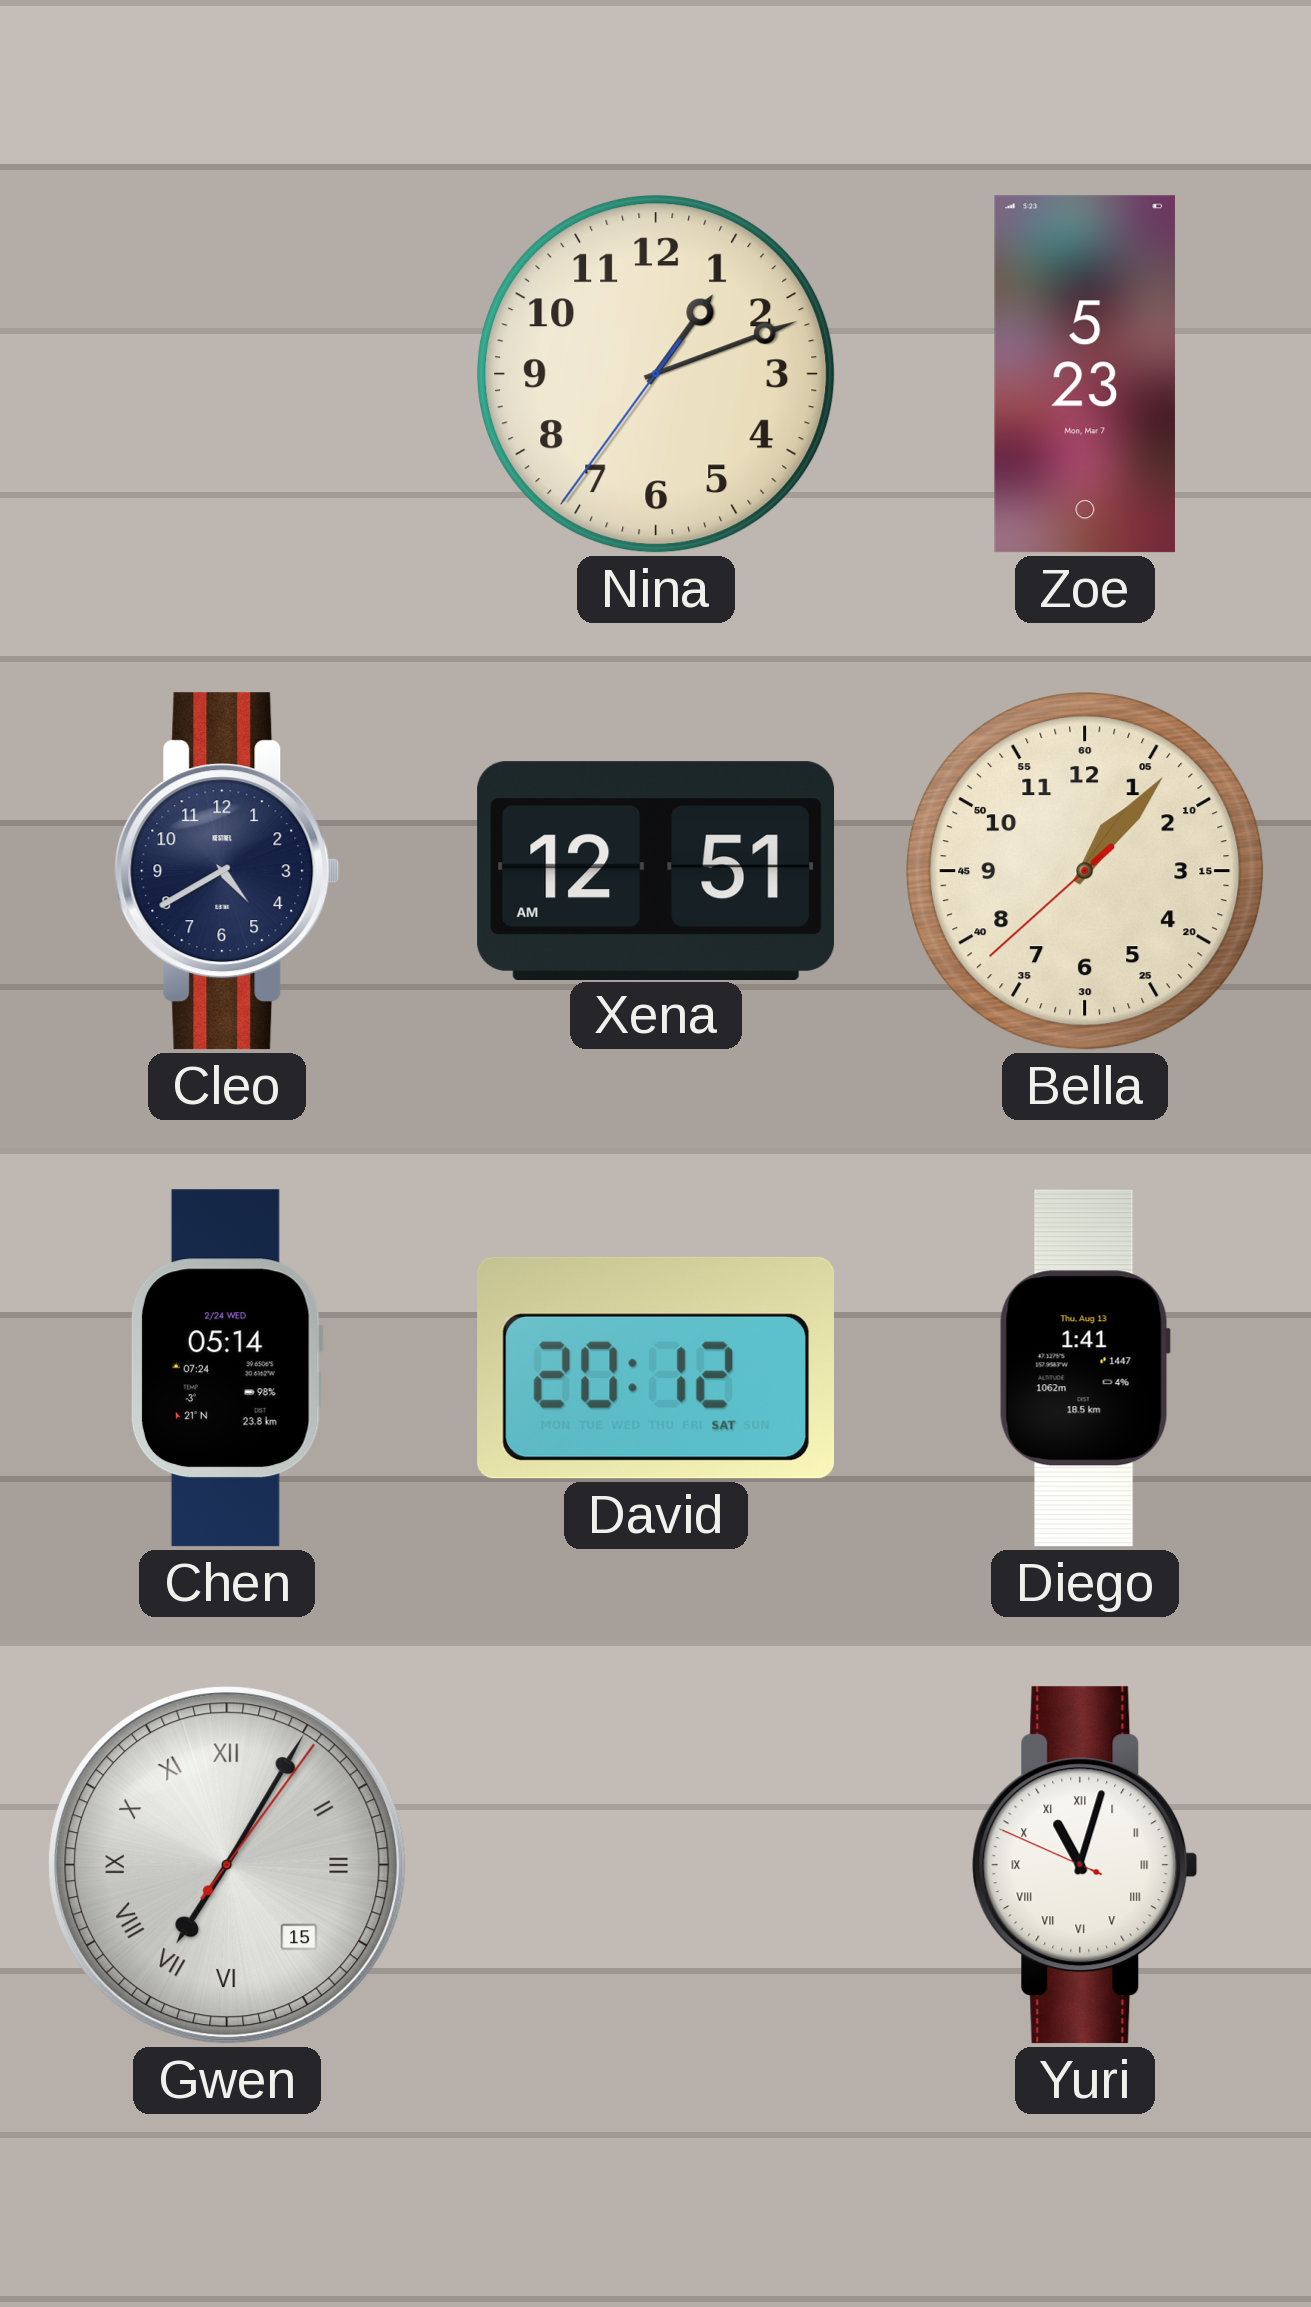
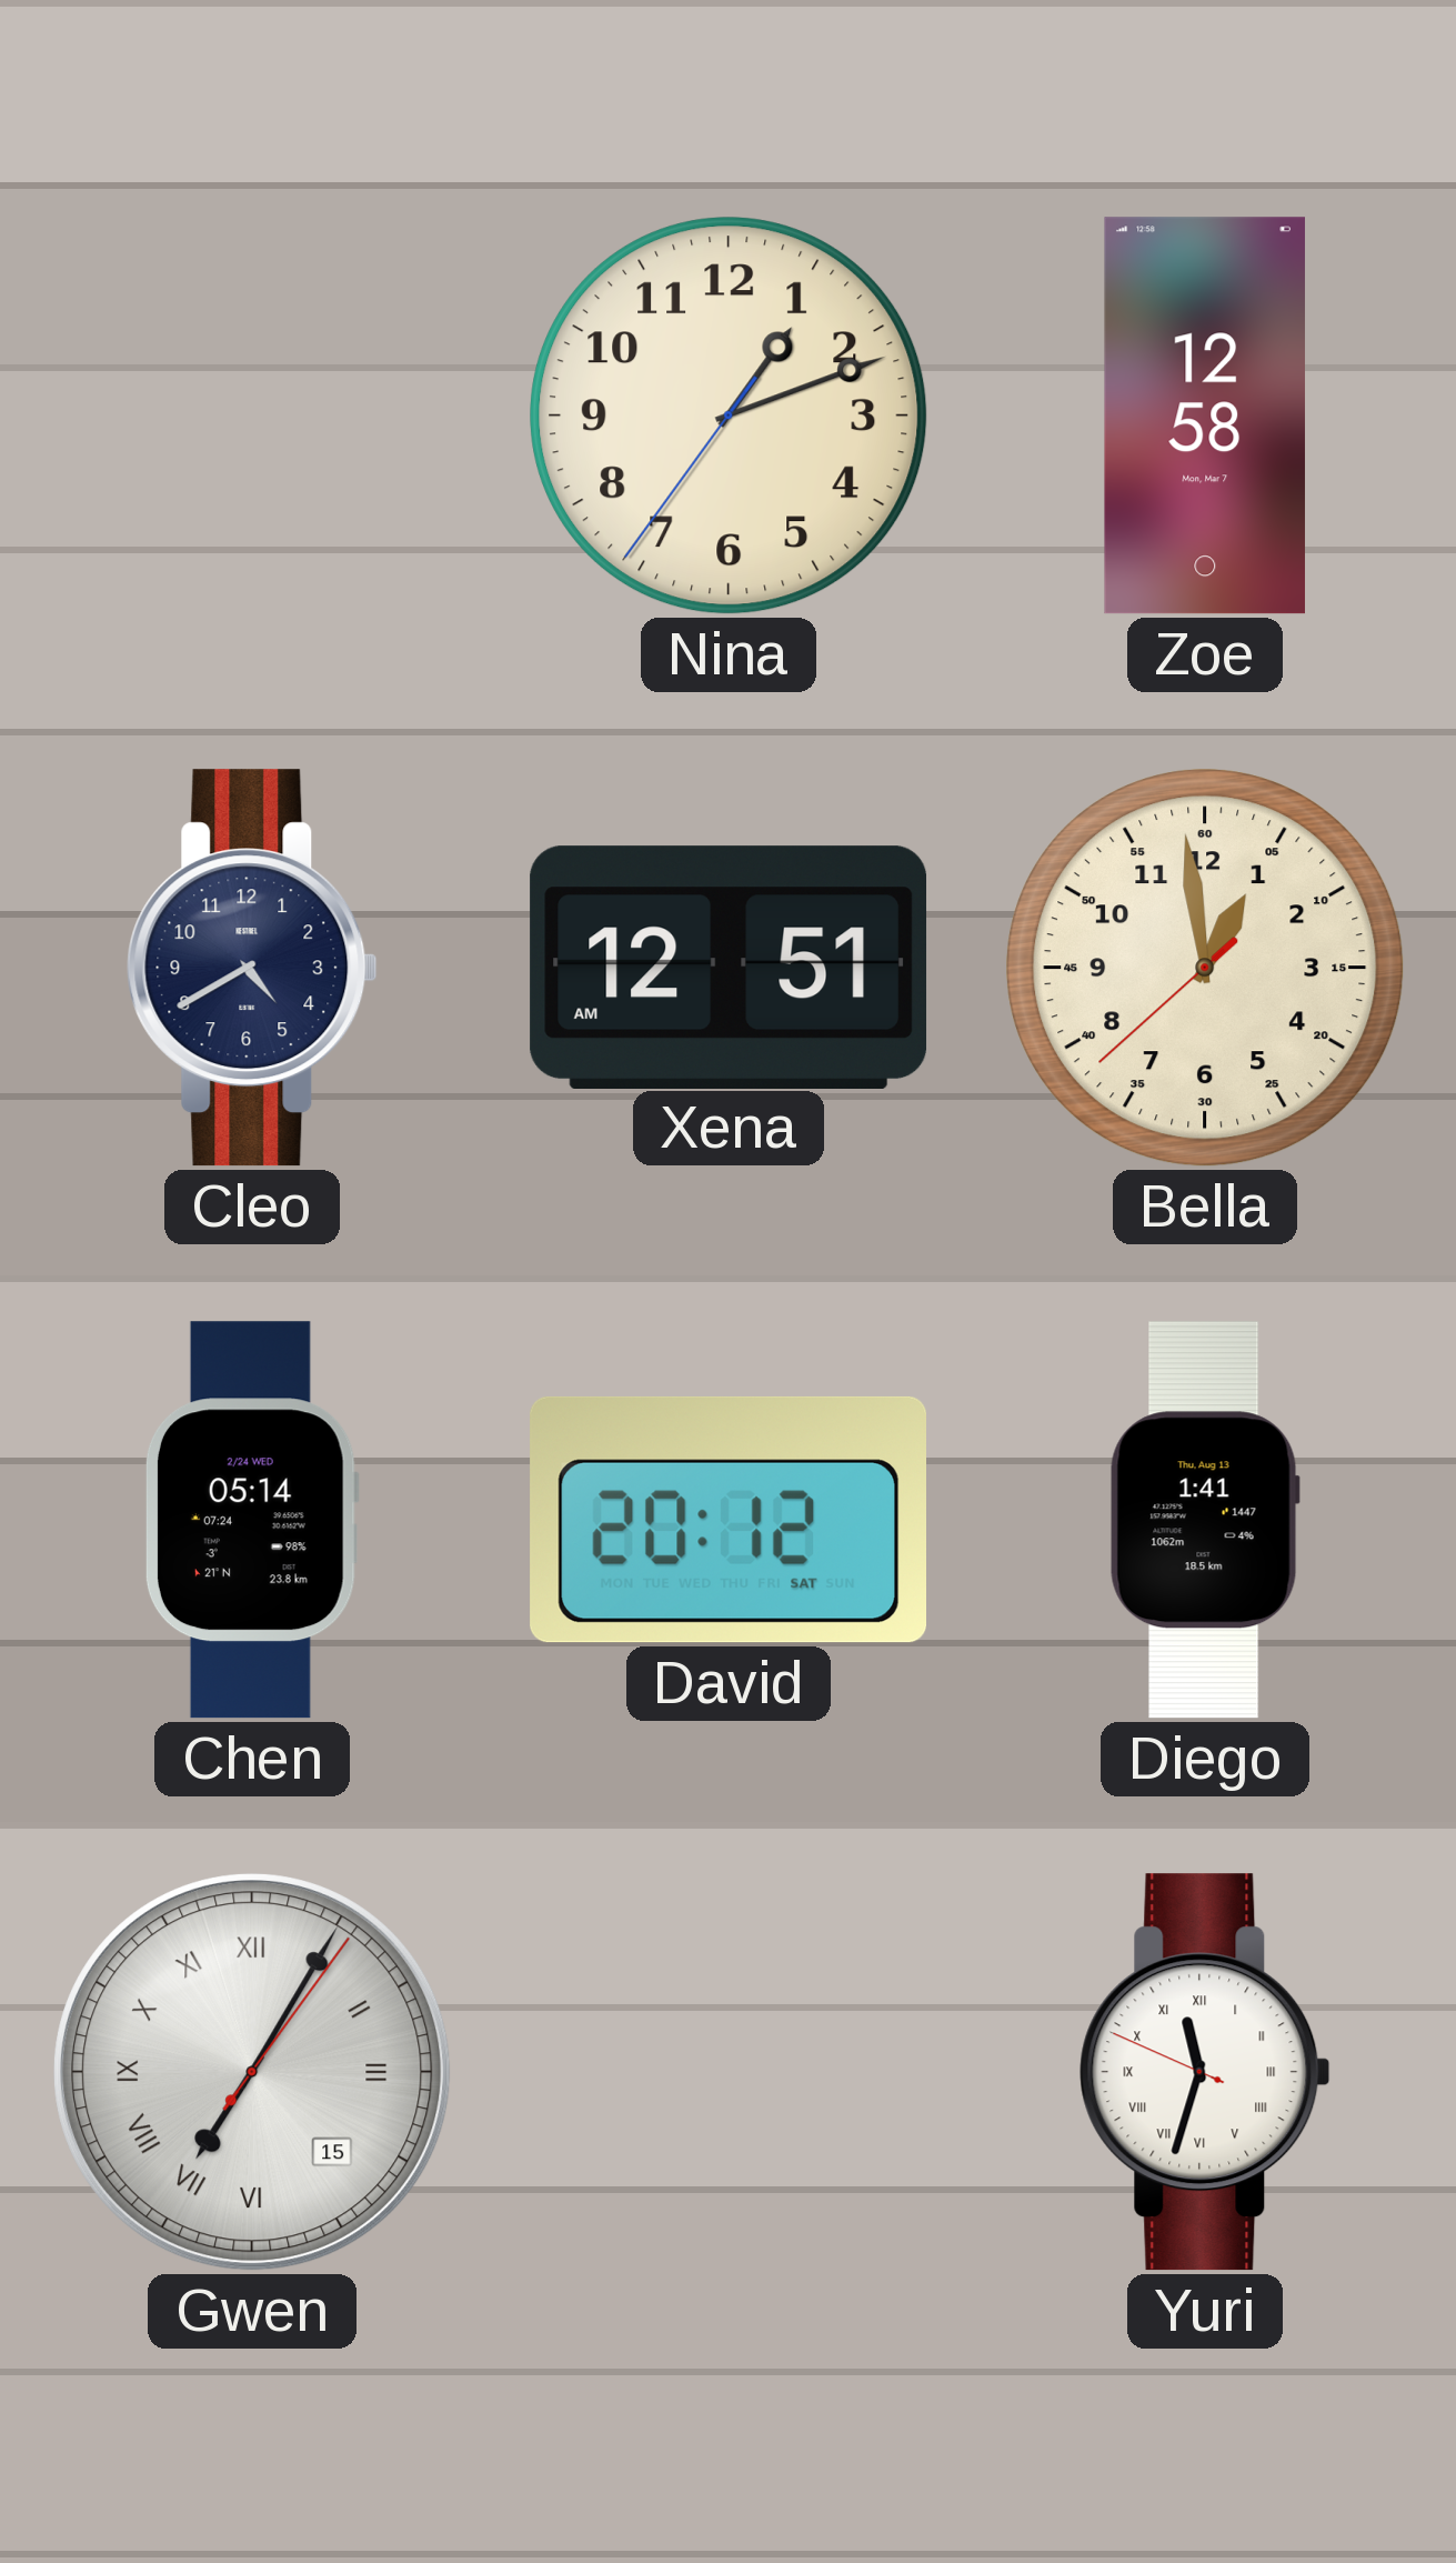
Zoe: 5:23 -> 12:58
Bella: 1:06 -> 12:58
Yuri: 11:02 -> 11:32
